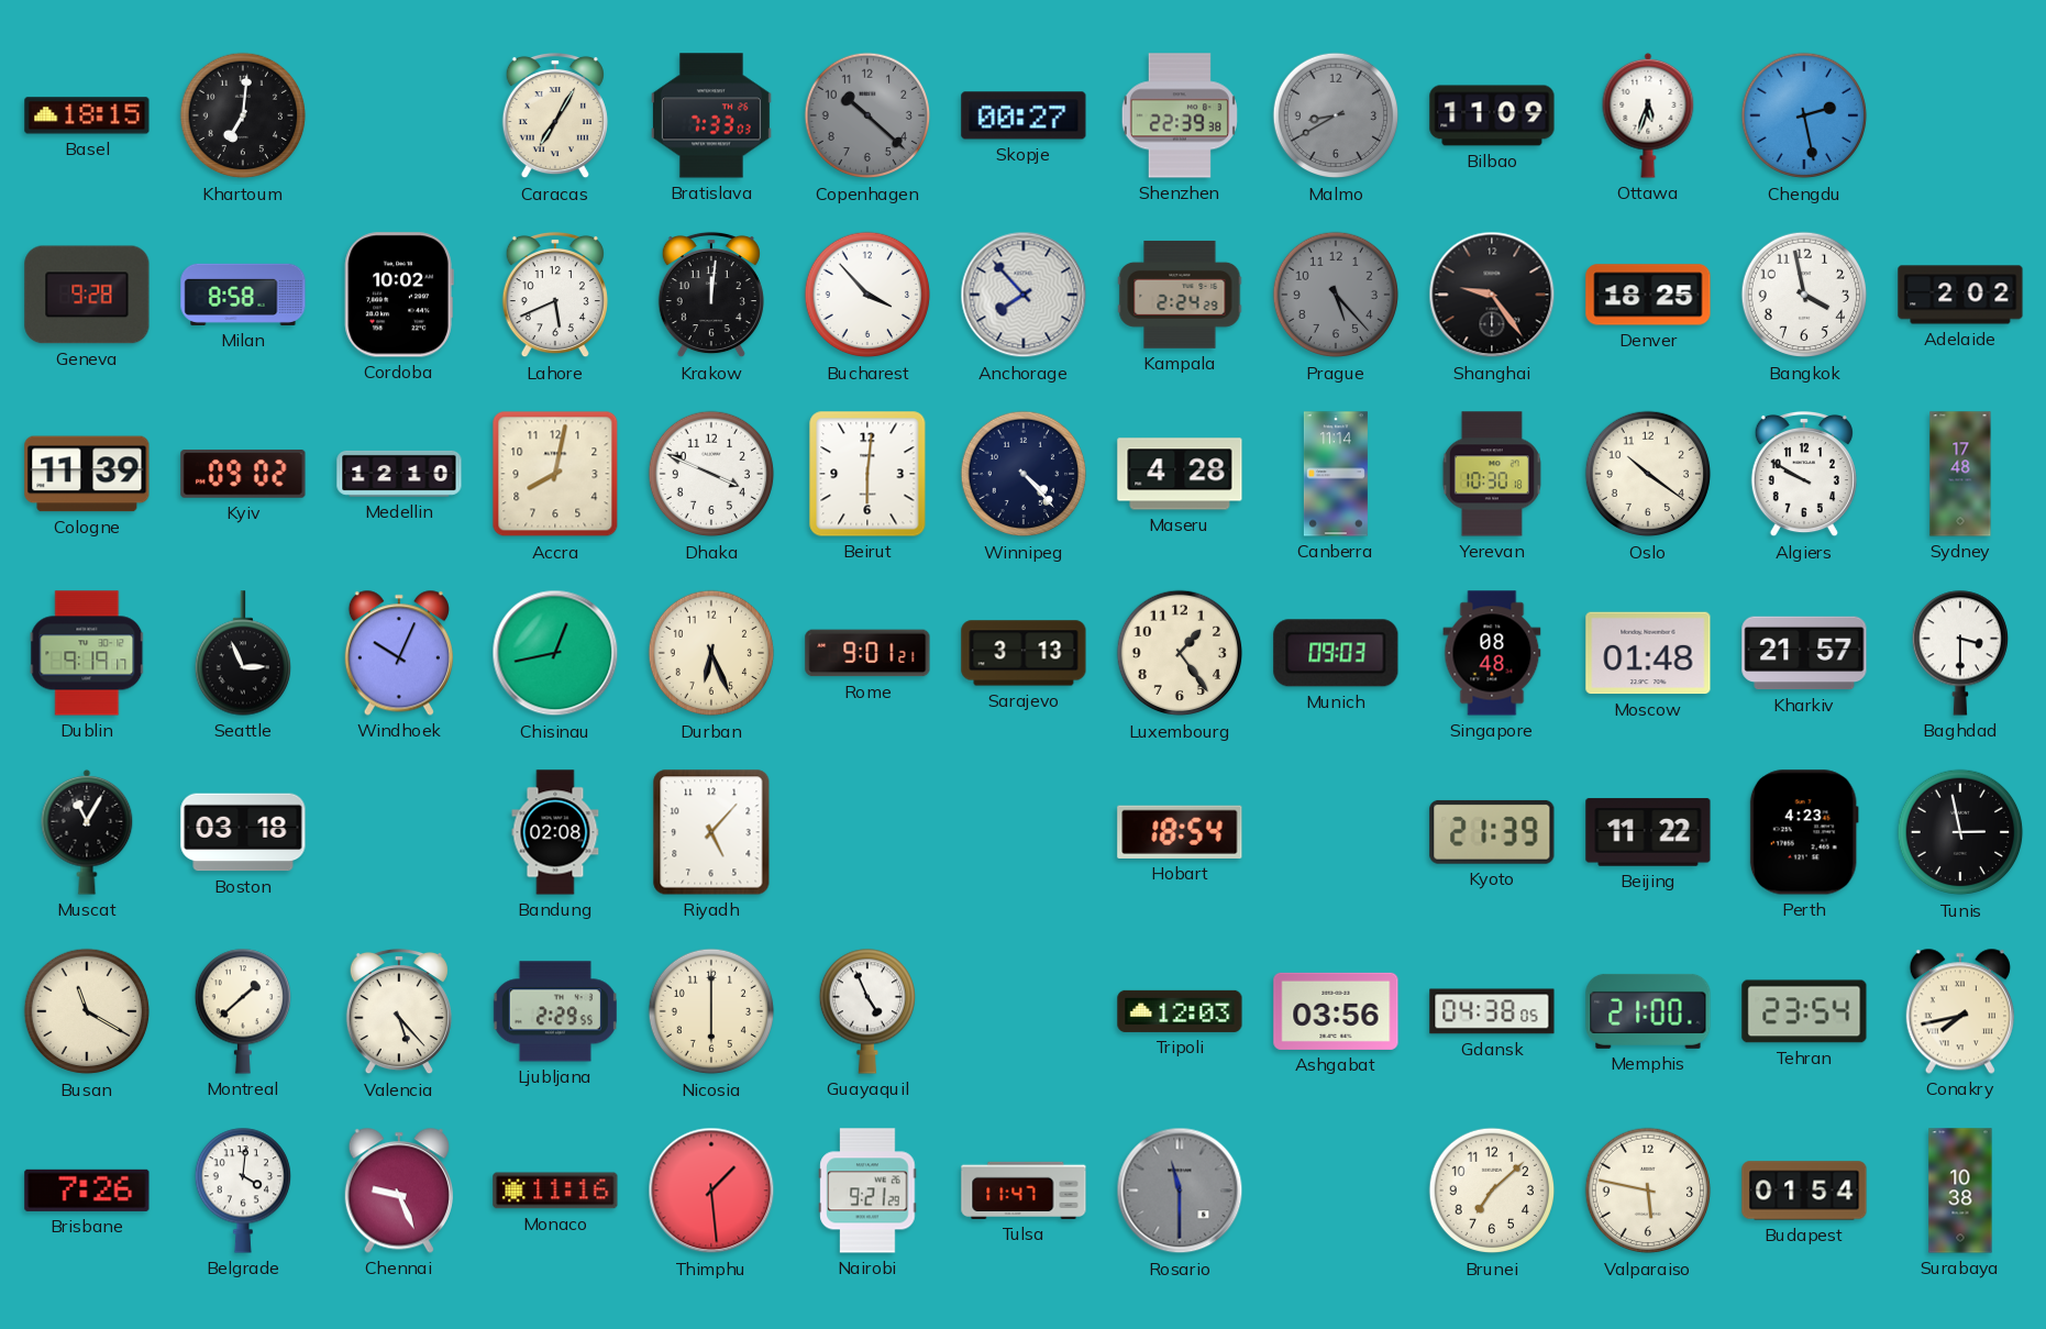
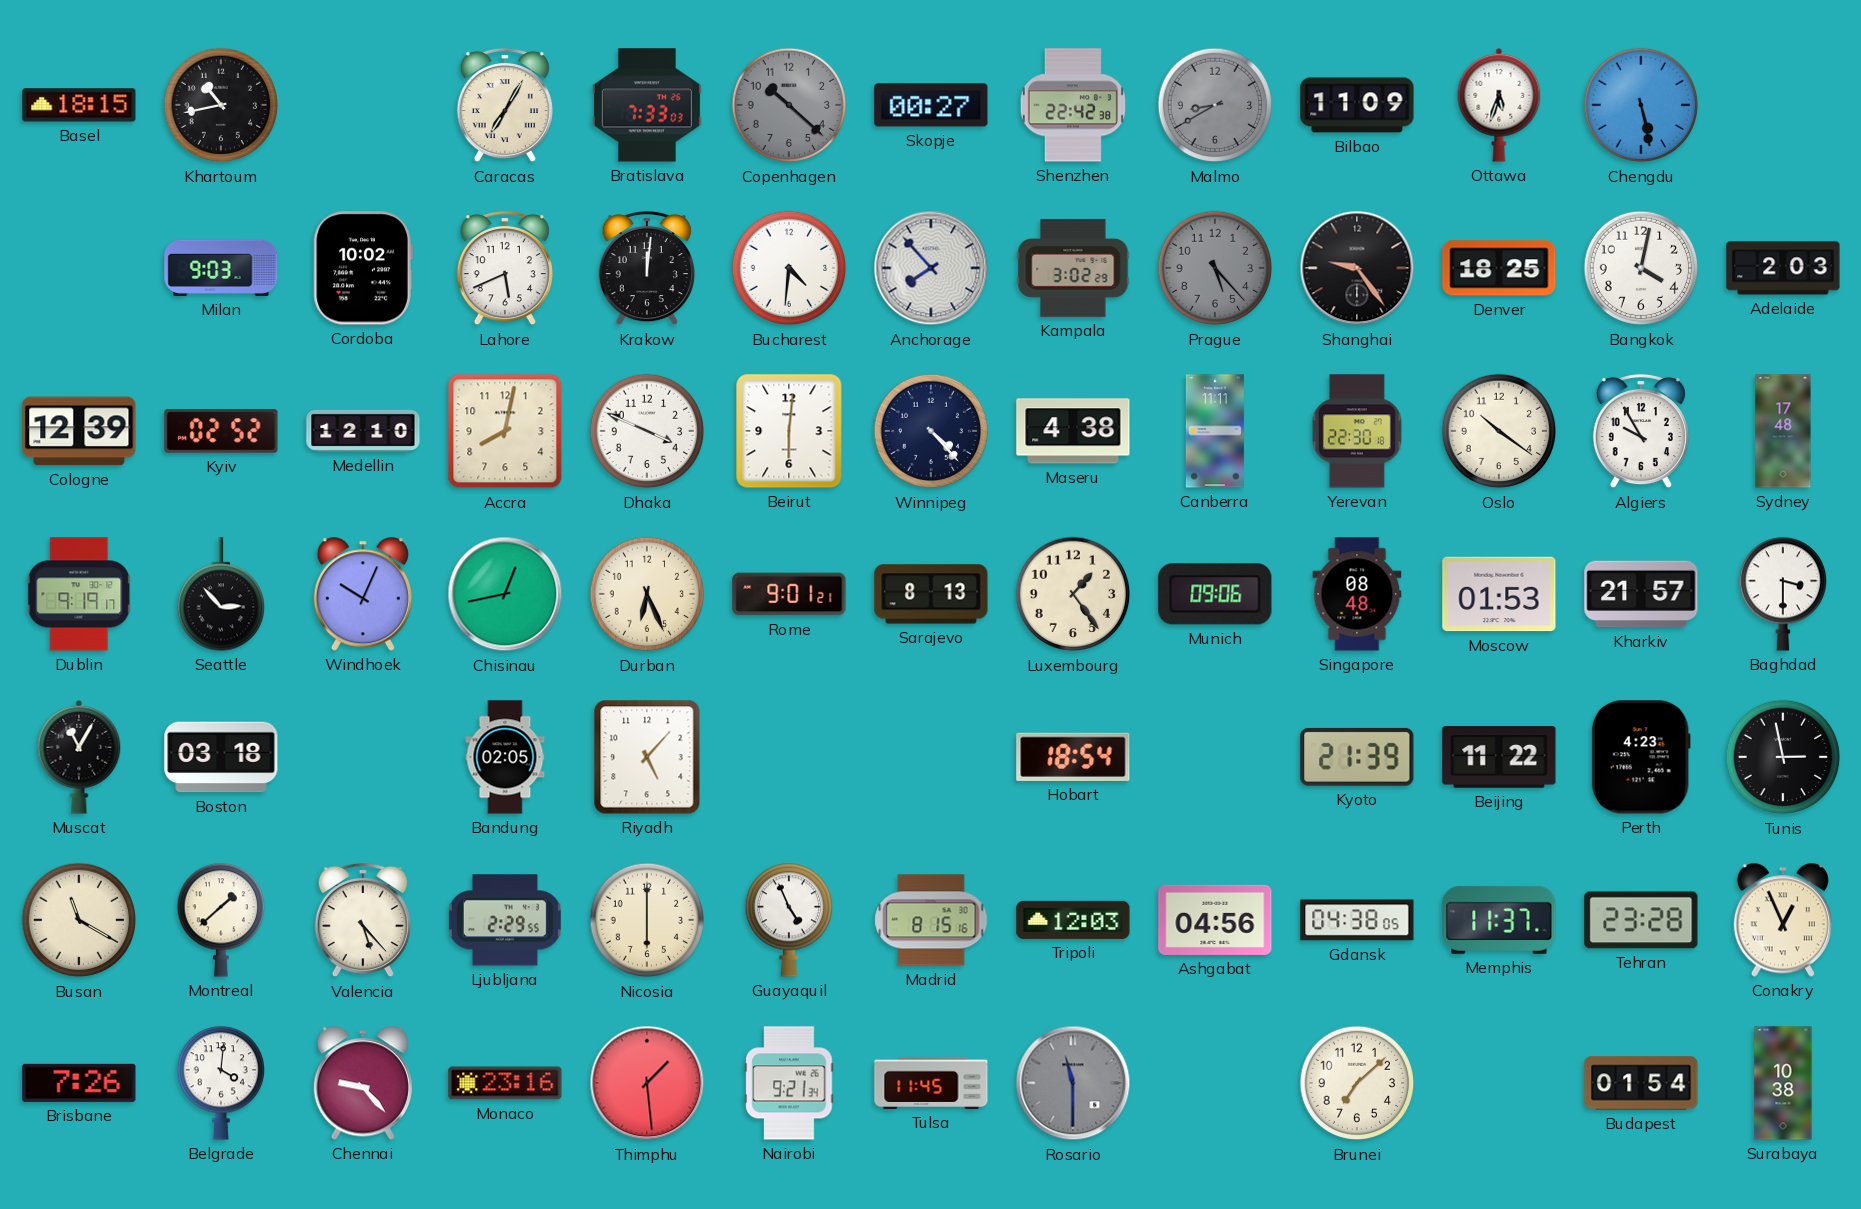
Khartoum: 7:01 -> 10:43
Shenzhen: 22:39 -> 22:42
Chengdu: 2:28 -> 5:28
Geneva: 9:28 -> none
Milan: 8:58 -> 9:03
Bucharest: 3:53 -> 4:31
Kampala: 2:24 -> 3:02
Bangkok: 3:58 -> 4:02
Adelaide: 2:02 -> 2:03
Cologne: 11:39 -> 12:39
Kyiv: 09:02 -> 02:52
Maseru: 4:28 -> 4:38
Canberra: 11:14 -> 11:11
Yerevan: 10:30 -> 22:30
Algiers: 9:50 -> 9:55
Seattle: 2:56 -> 2:53
Sarajevo: 3:13 -> 8:13
Munich: 09:03 -> 09:06
Moscow: 01:48 -> 01:53
Bandung: 02:08 -> 02:05
Madrid: none -> 8:15
Ashgabat: 03:56 -> 04:56
Memphis: 21:00 -> 11:37
Tehran: 23:54 -> 23:28
Conakry: 7:43 -> 12:56
Chennai: 9:26 -> 9:23
Monaco: 11:16 -> 23:16
Nairobi: 9:21:29 -> 9:21:34
Tulsa: 11:47 -> 11:45
Valparaiso: 5:47 -> none
